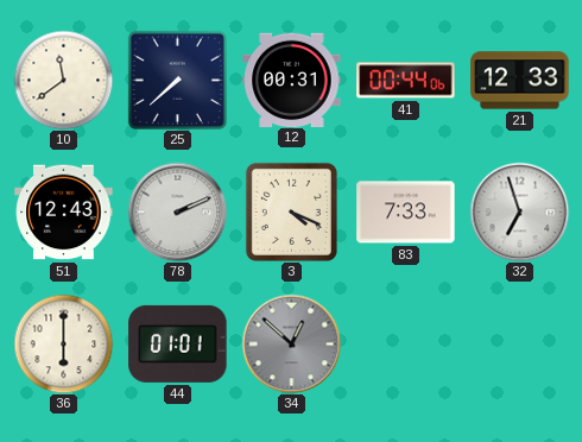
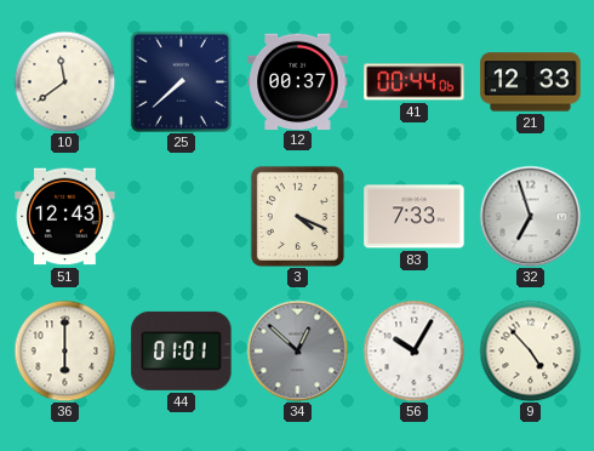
12: 00:31 -> 00:37
78: 2:11 -> none
56: none -> 10:05
9: none -> 4:53
